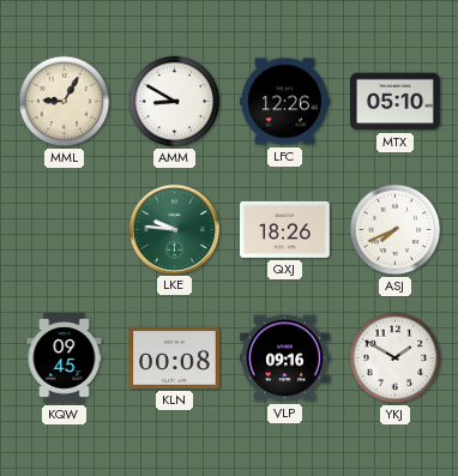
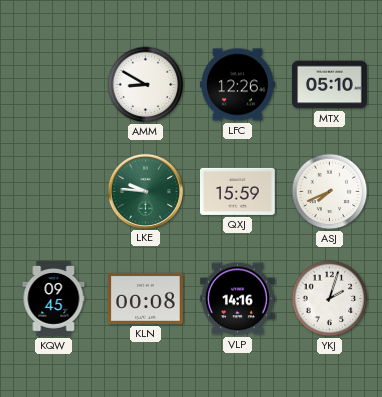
MML: 9:05 -> none
QXJ: 18:26 -> 15:59
VLP: 09:16 -> 14:16
YKJ: 1:50 -> 2:03
